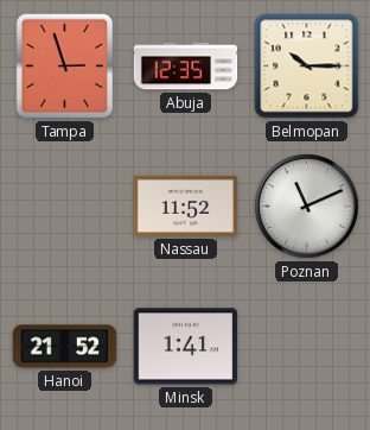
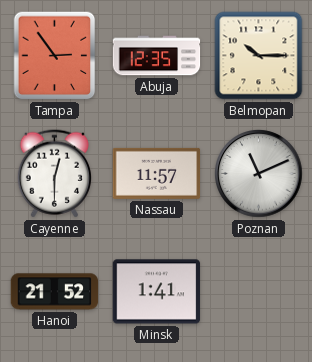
Tampa: 2:57 -> 2:54
Cayenne: none -> 12:30
Nassau: 11:52 -> 11:57
